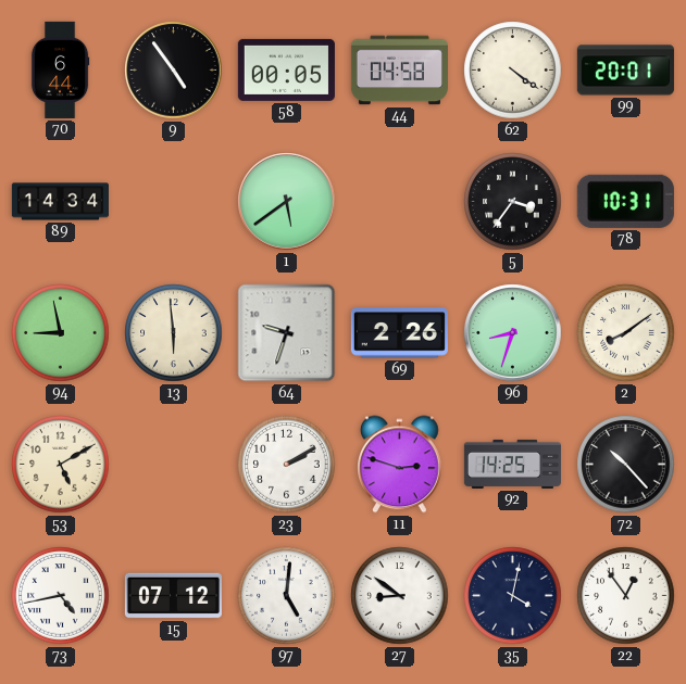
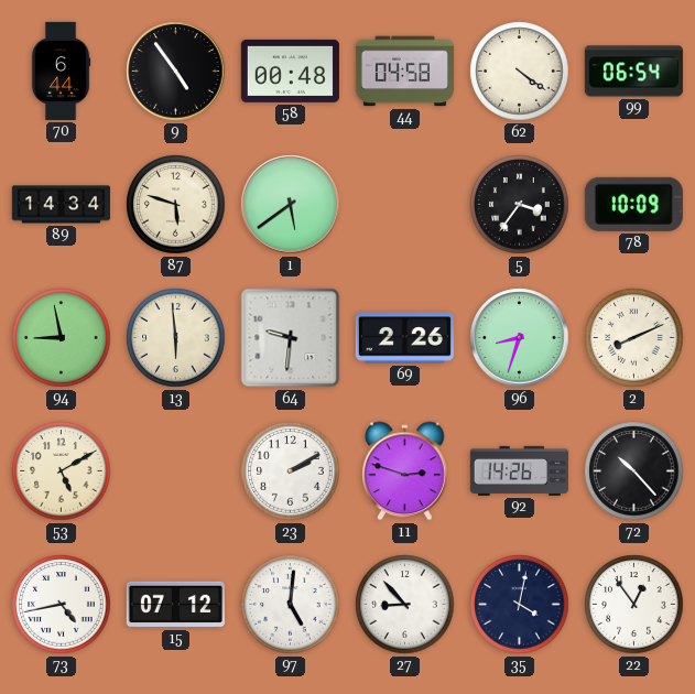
58: 00:05 -> 00:48
99: 20:01 -> 06:54
87: none -> 5:48
78: 10:31 -> 10:09
64: 9:33 -> 9:31
2: 8:09 -> 8:11
92: 14:25 -> 14:26
27: 8:51 -> 8:53
